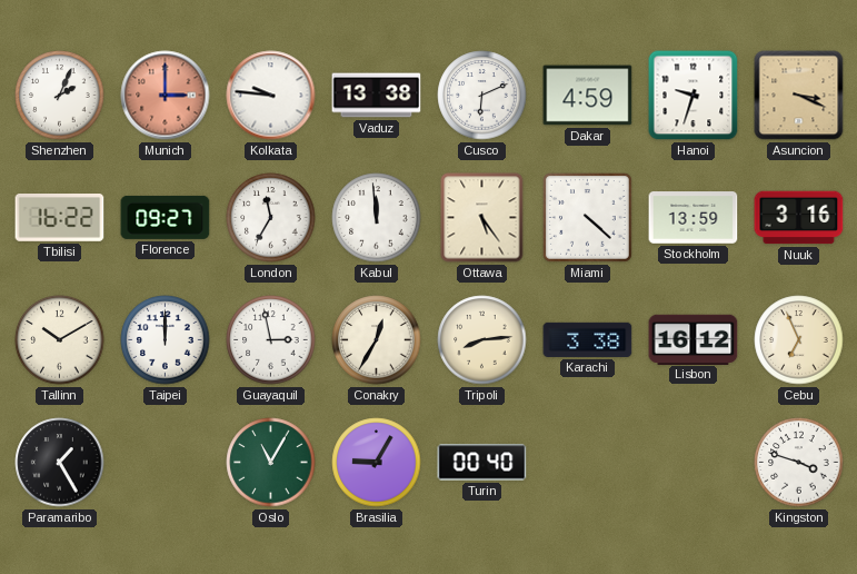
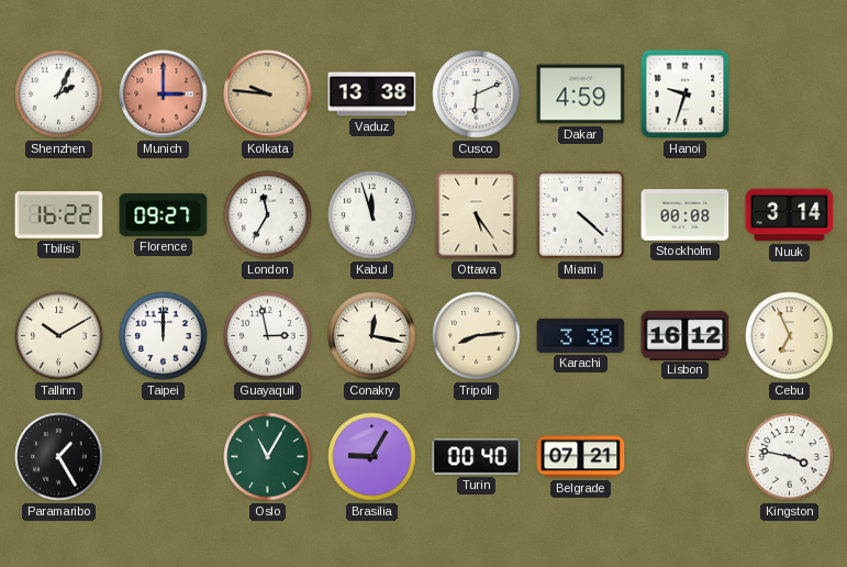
Kolkata dial: white -> champagne
Asuncion: 3:19 -> none
Kabul: 11:59 -> 11:57
Stockholm: 13:59 -> 00:08
Nuuk: 3:16 -> 3:14
Conakry: 12:35 -> 12:17
Belgrade: none -> 07:21
Kingston: 3:48 -> 3:47
